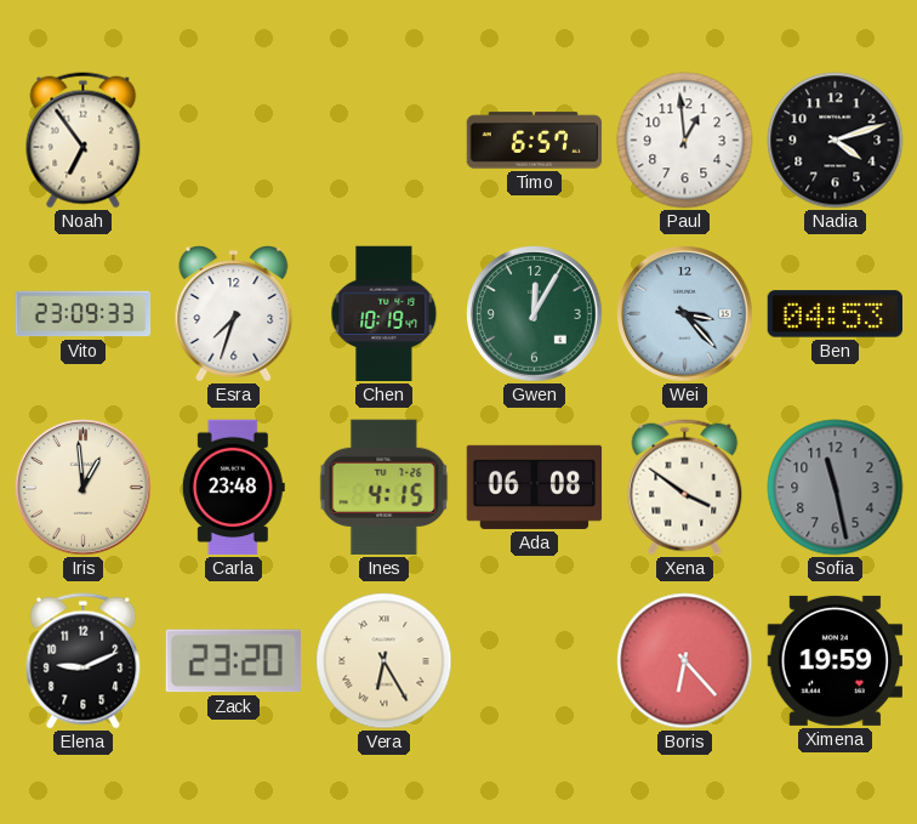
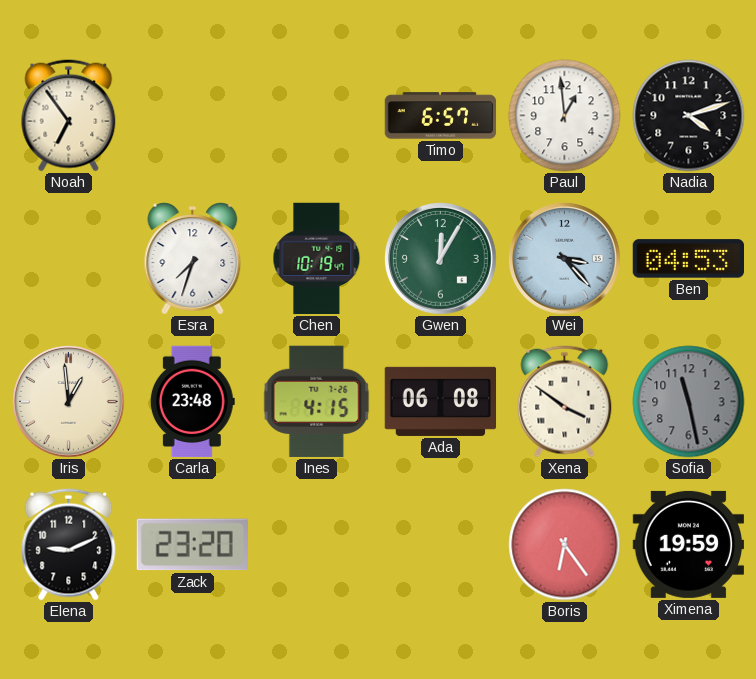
Vito: 23:09 -> none
Vera: 6:25 -> none
Boris: 6:23 -> 6:24
